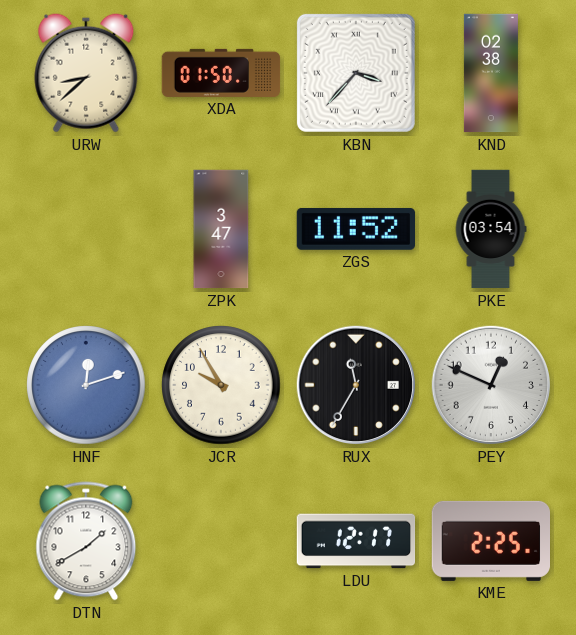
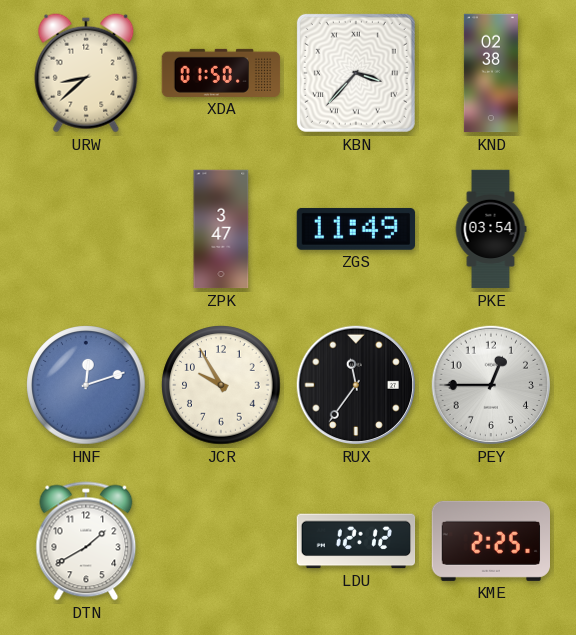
ZGS: 11:52 -> 11:49
RUX: 11:35 -> 11:36
PEY: 12:49 -> 12:45
LDU: 12:17 -> 12:12
